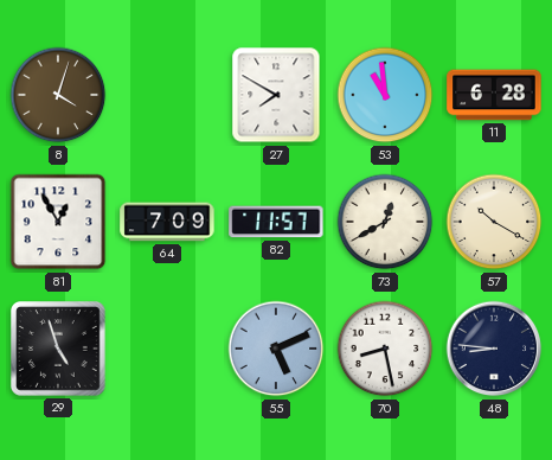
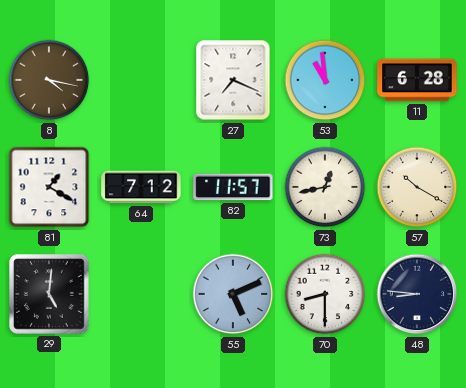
8: 4:03 -> 4:17
27: 7:50 -> 7:19
81: 12:55 -> 1:20
64: 7:09 -> 7:12
73: 12:40 -> 12:43
29: 4:57 -> 5:01
70: 8:28 -> 8:30
